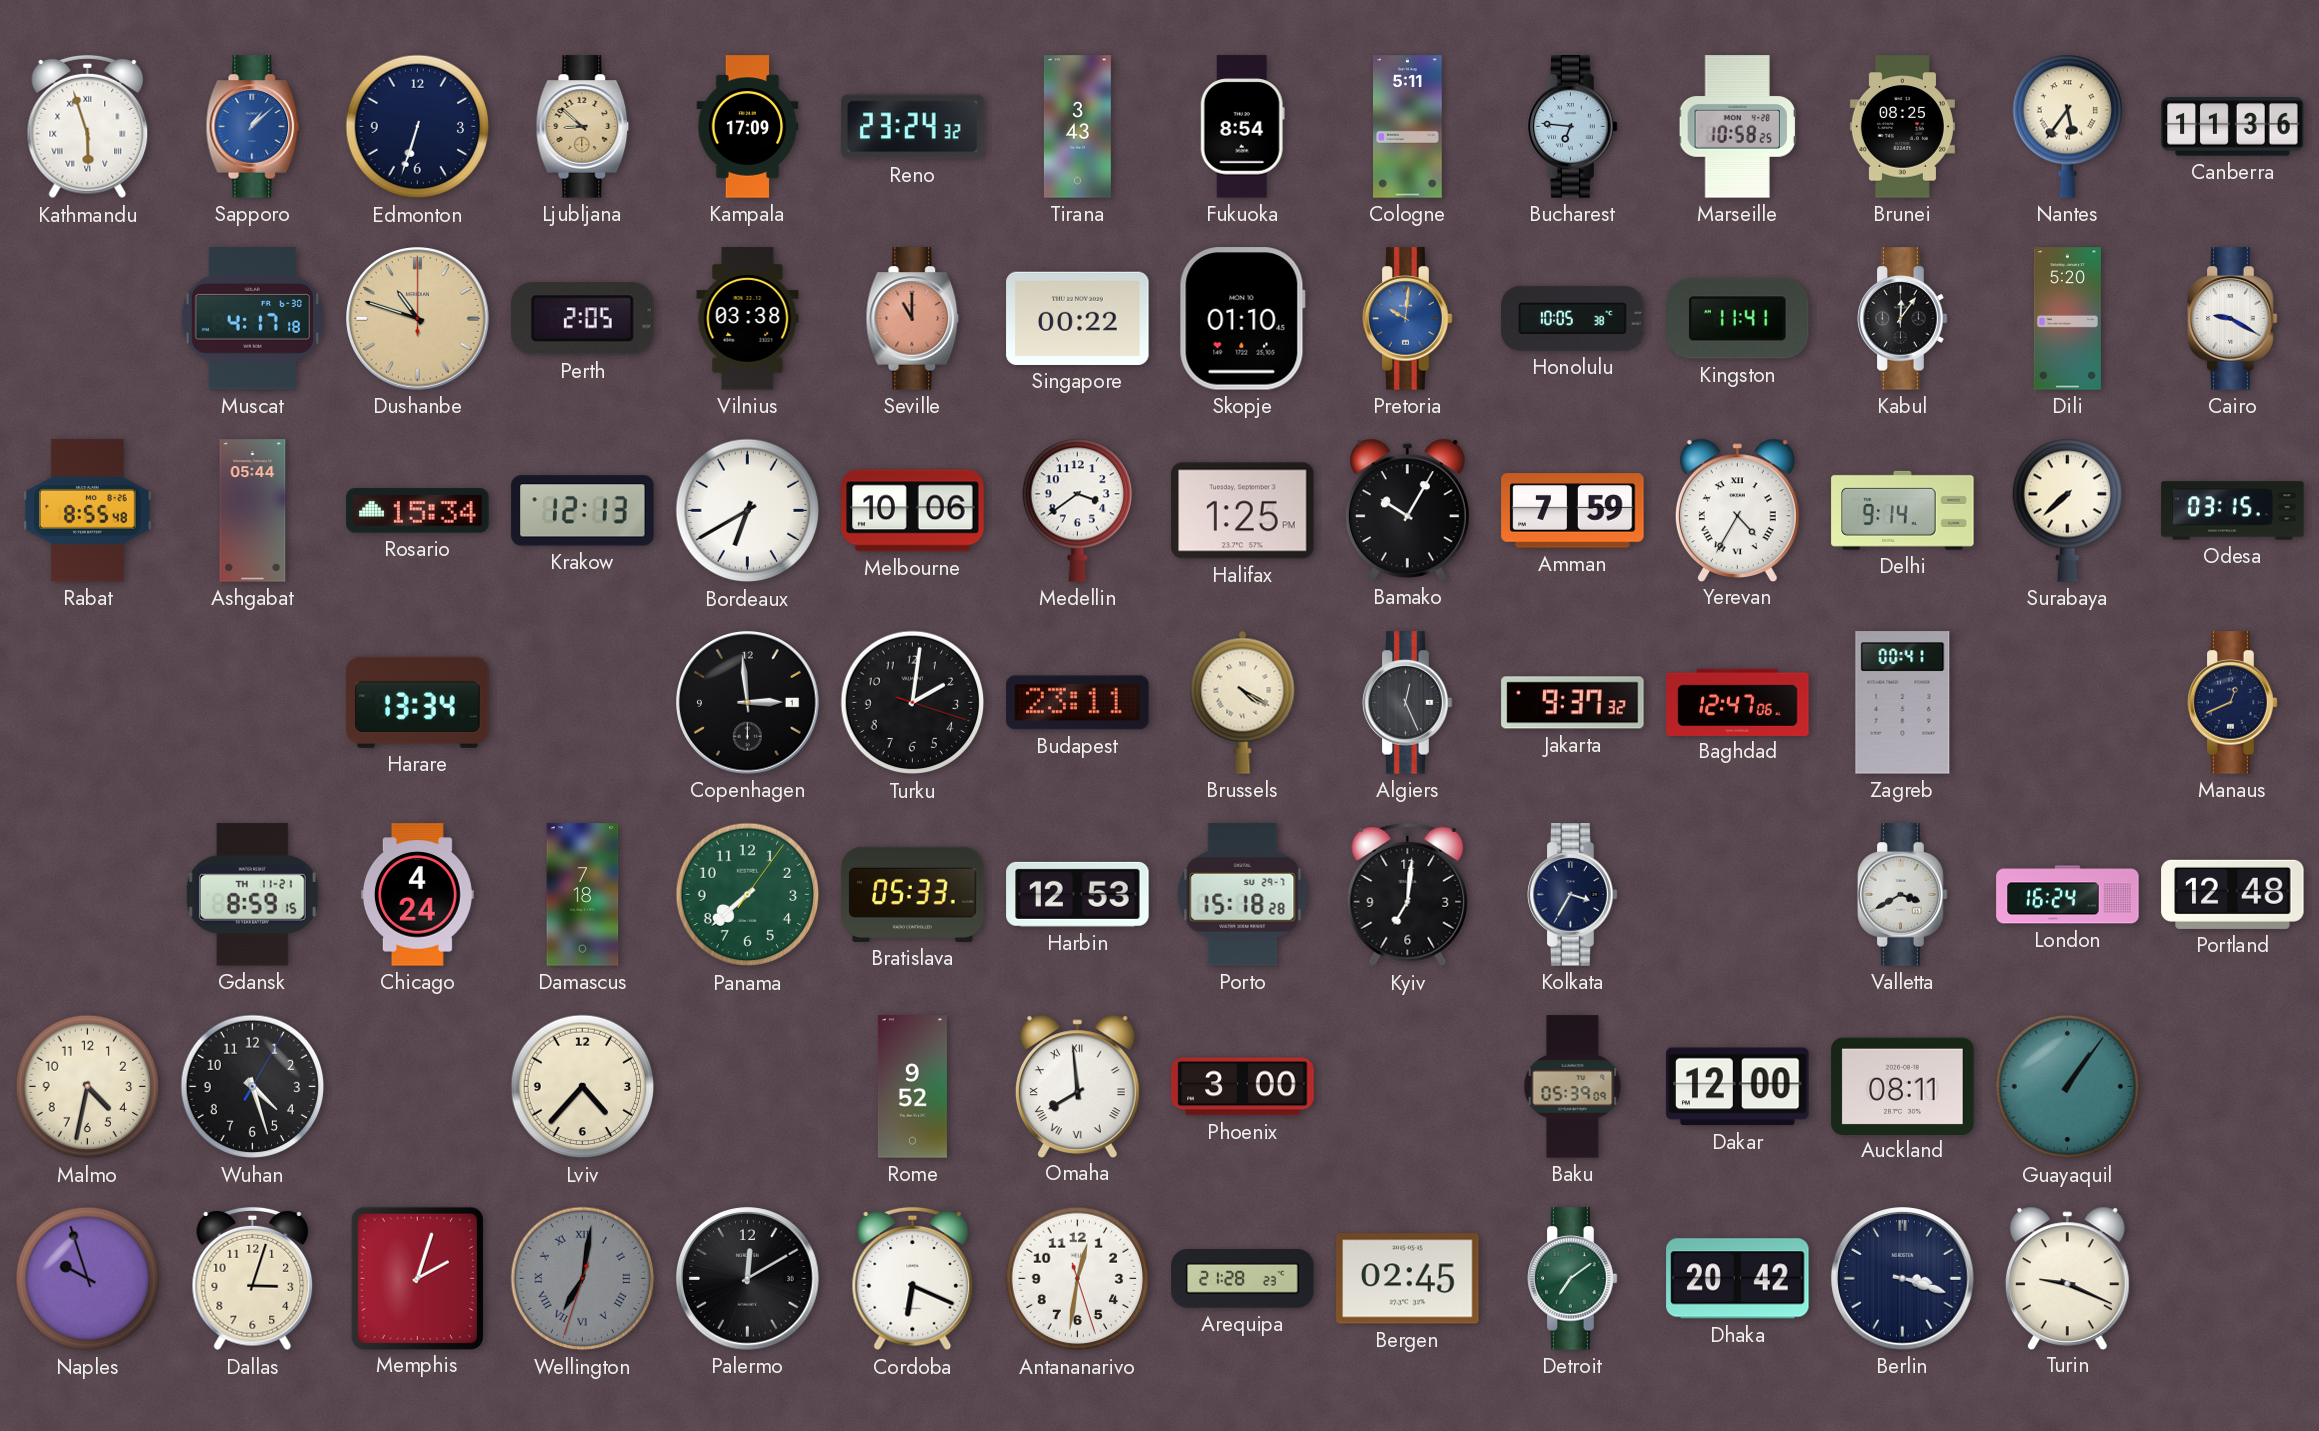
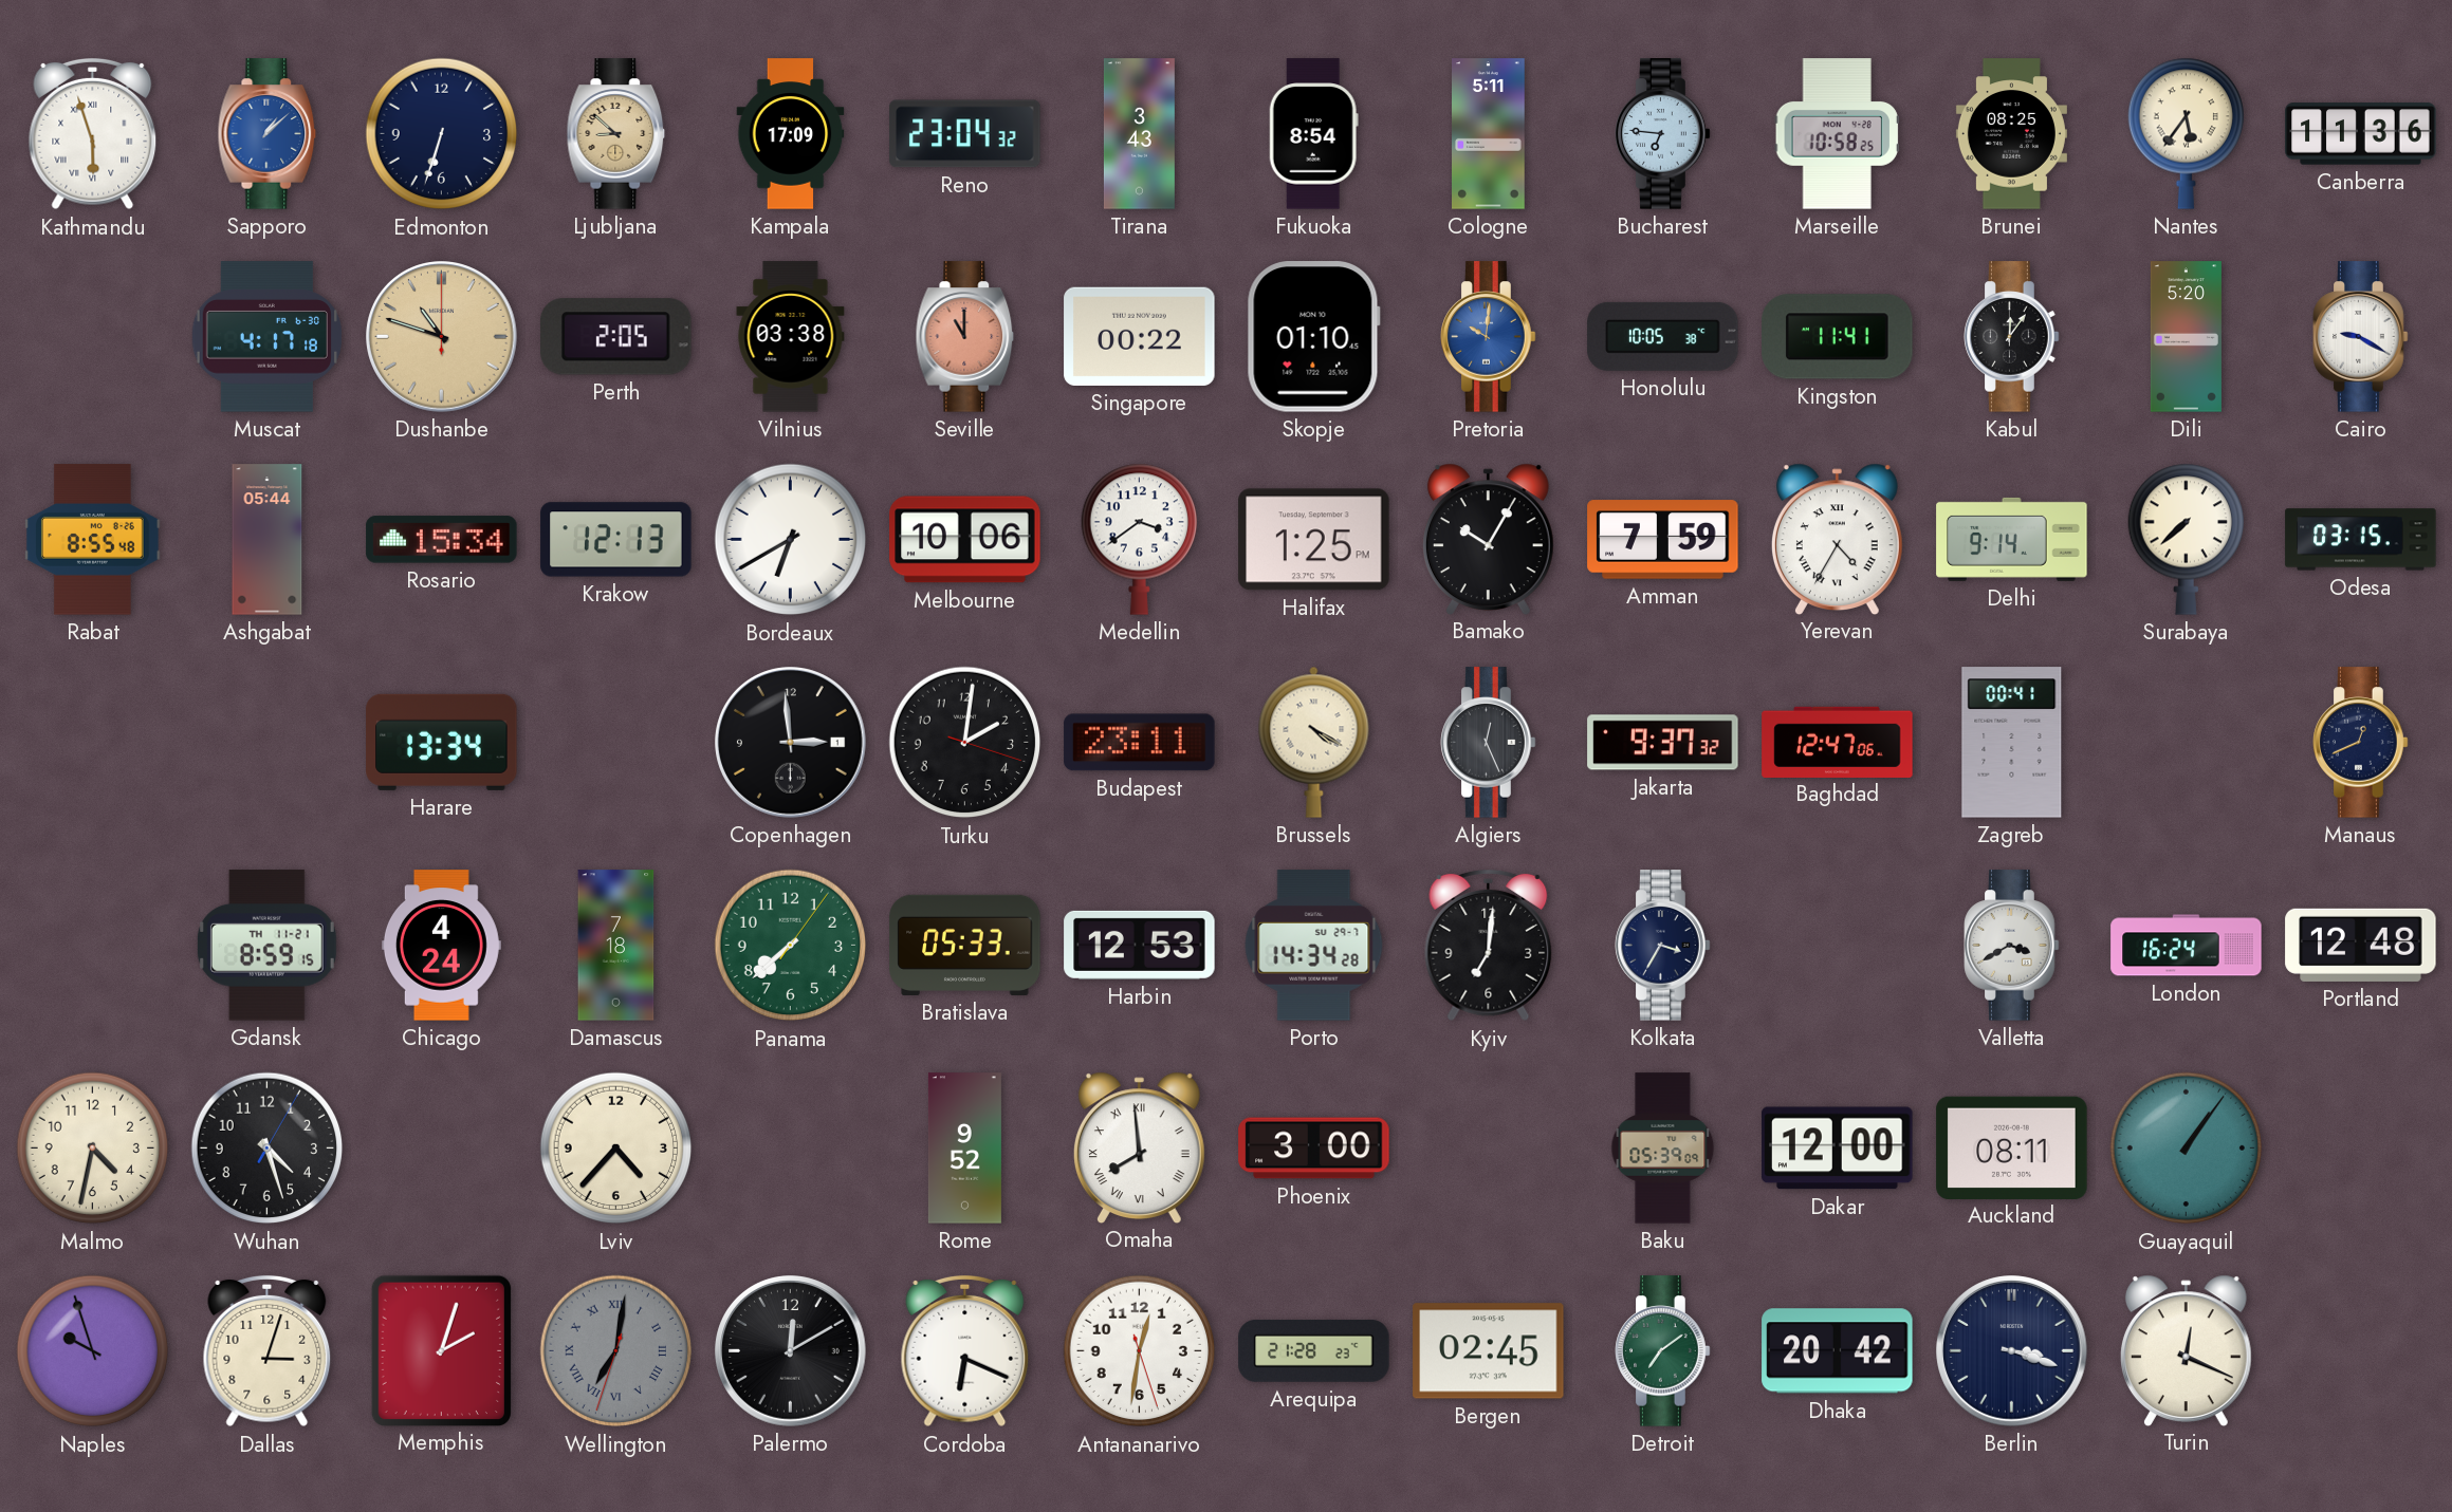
Reno: 23:24 -> 23:04
Porto: 15:18 -> 14:34
Turin: 9:19 -> 12:19
